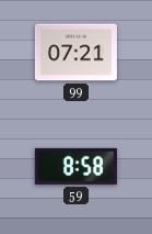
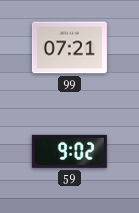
59: 8:58 -> 9:02
